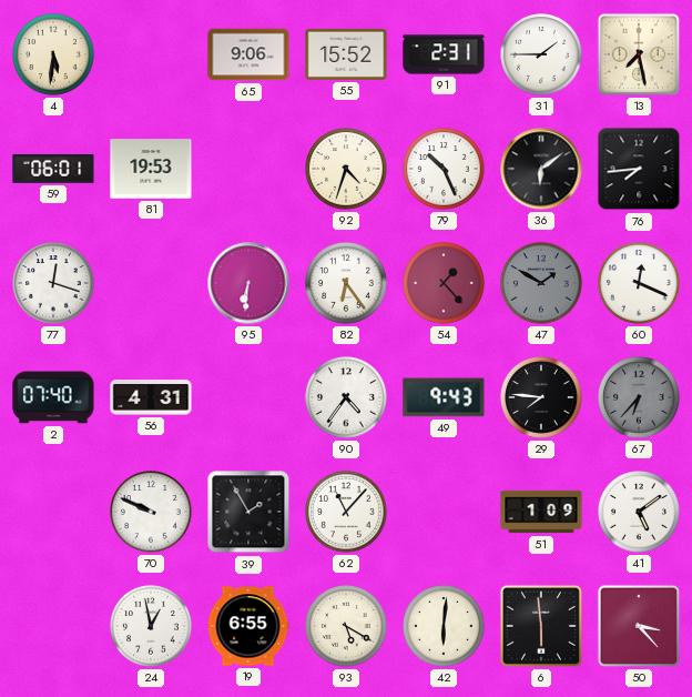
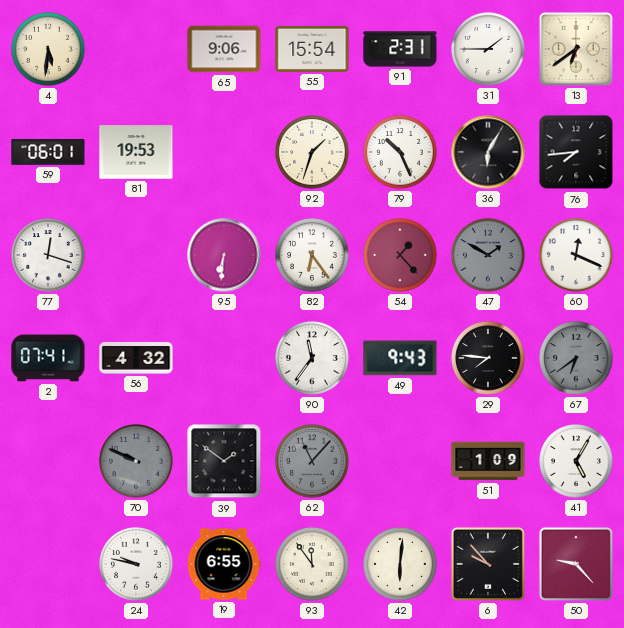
55: 15:52 -> 15:54
13: 7:28 -> 6:39
92: 4:33 -> 1:33
36: 6:09 -> 6:05
2: 07:40 -> 07:41
56: 4:31 -> 4:32
90: 4:36 -> 11:36
67: 6:37 -> 6:39
70 dial: white -> grey
39: 1:55 -> 1:51
62 dial: white -> grey
41: 5:09 -> 5:05
24: 12:58 -> 9:47
93: 5:20 -> 11:54
6: 5:59 -> 9:53
50: 3:23 -> 9:23
